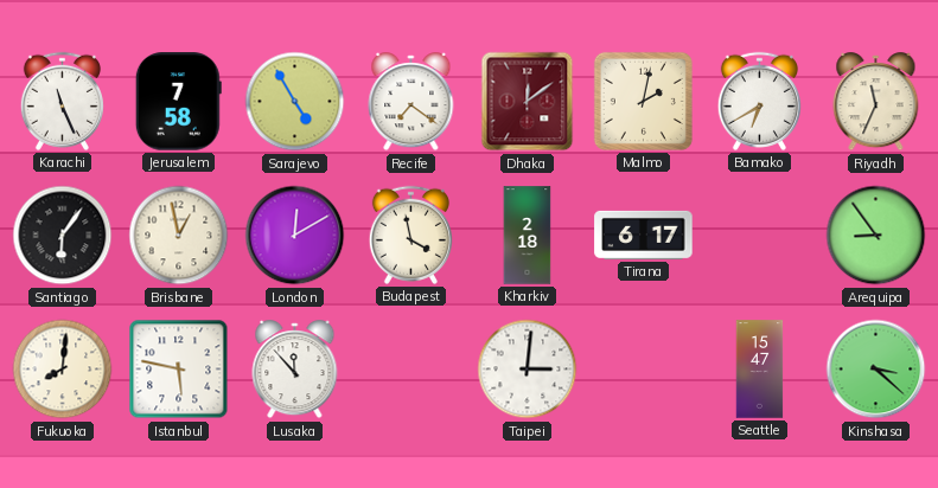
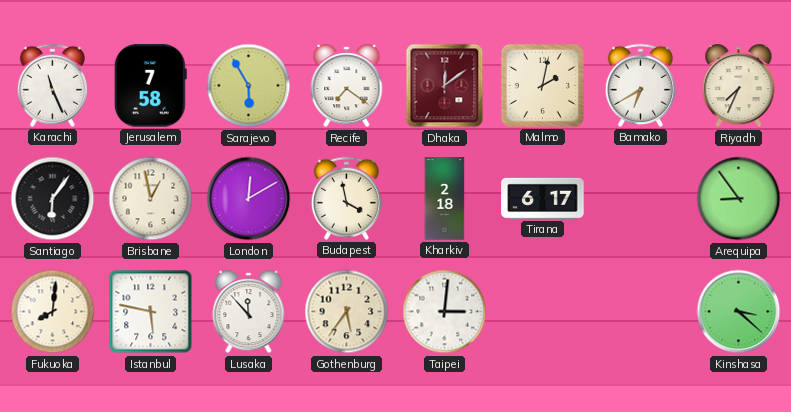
Sarajevo: 4:55 -> 5:55
Riyadh: 11:34 -> 7:34
Gothenburg: none -> 5:36
Seattle: 15:47 -> none
